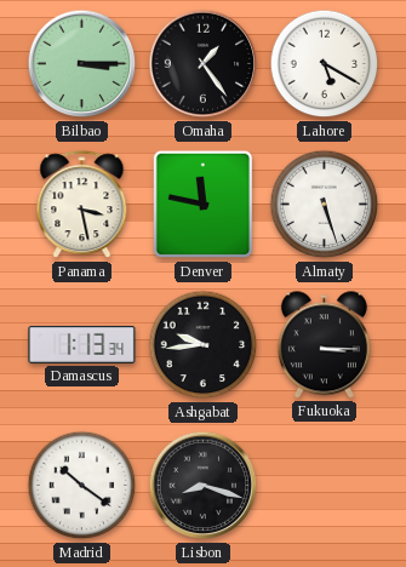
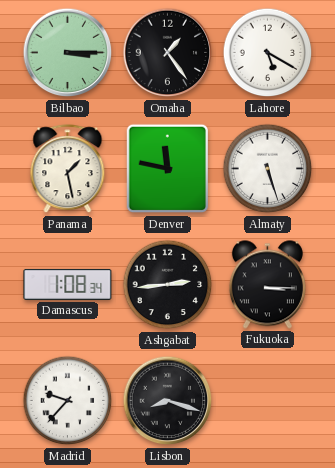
Panama: 3:28 -> 1:28
Damascus: 1:13 -> 1:08
Ashgabat: 9:44 -> 2:44
Madrid: 10:21 -> 9:37
